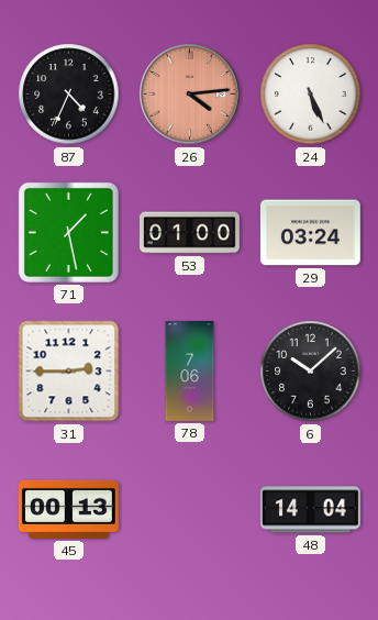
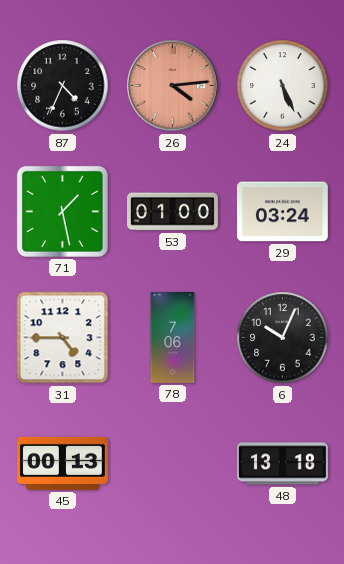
31: 2:45 -> 4:45
6: 10:08 -> 10:04
48: 14:04 -> 13:18
